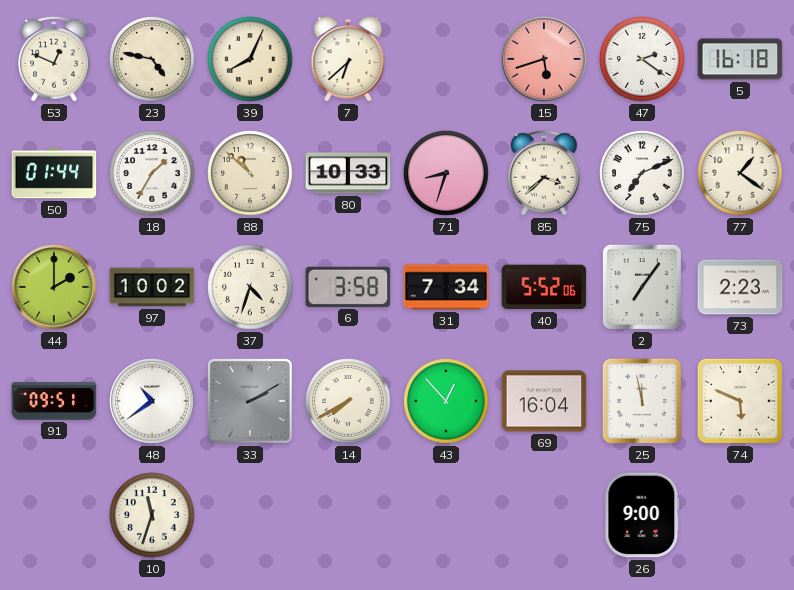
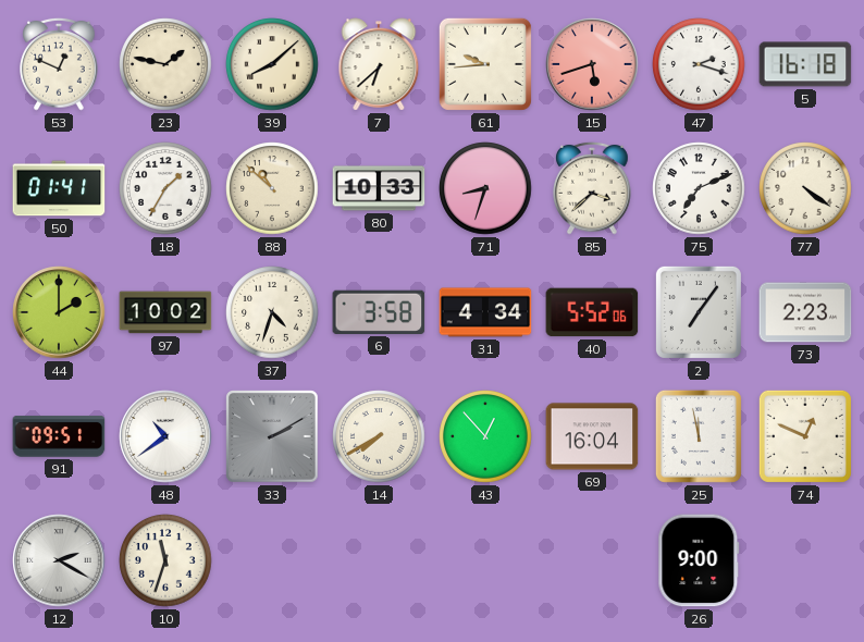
23: 4:47 -> 1:47
39: 8:04 -> 8:08
61: none -> 9:44
47: 2:21 -> 2:18
50: 01:44 -> 01:41
77: 1:21 -> 4:21
31: 7:34 -> 4:34
74: 5:49 -> 12:49
12: none -> 2:20
